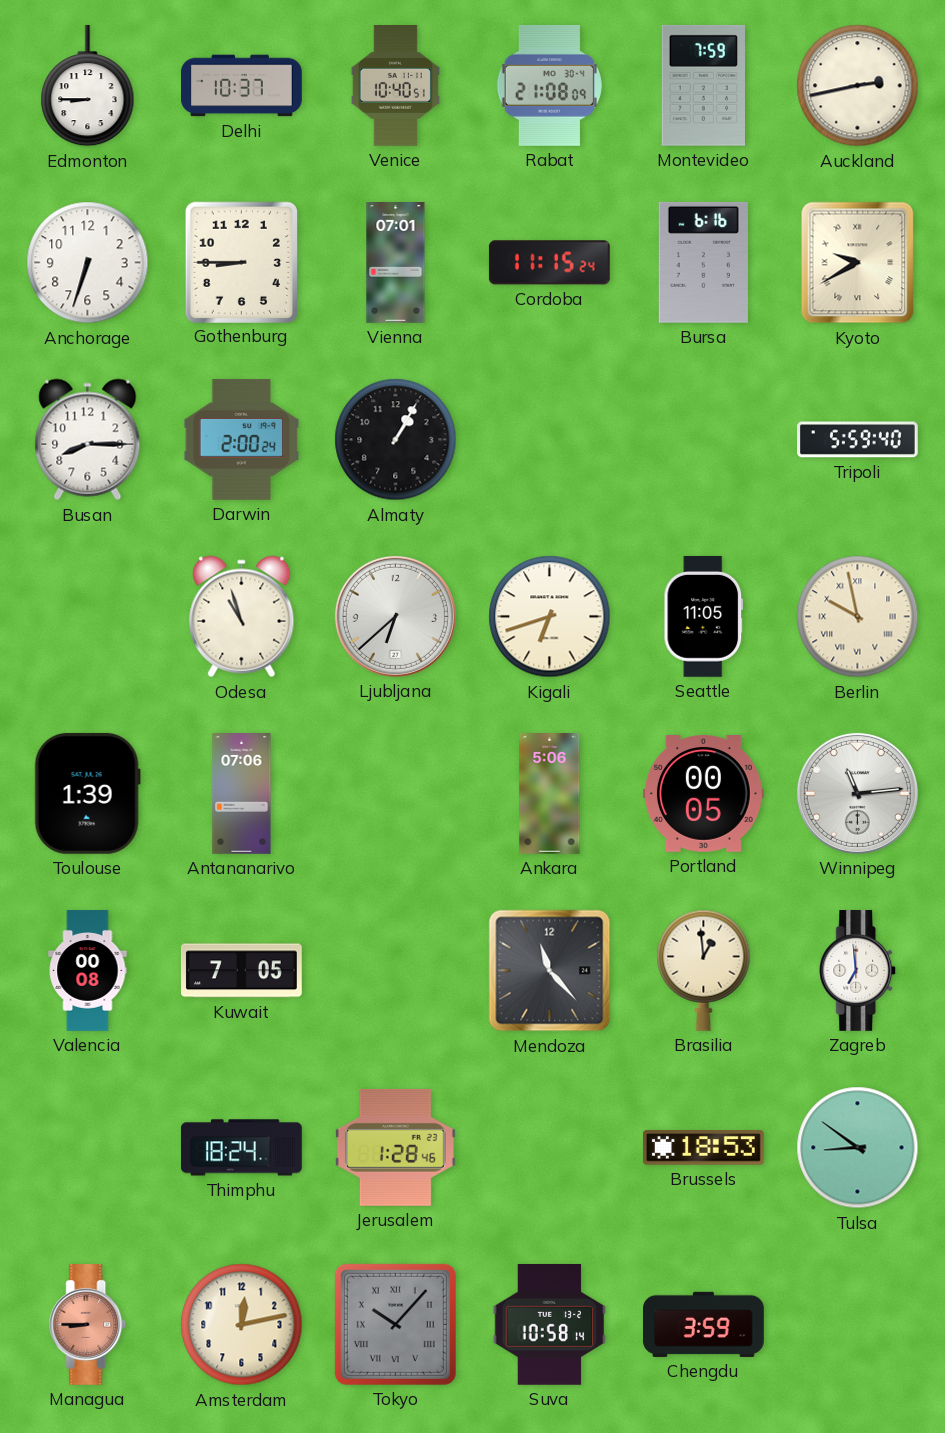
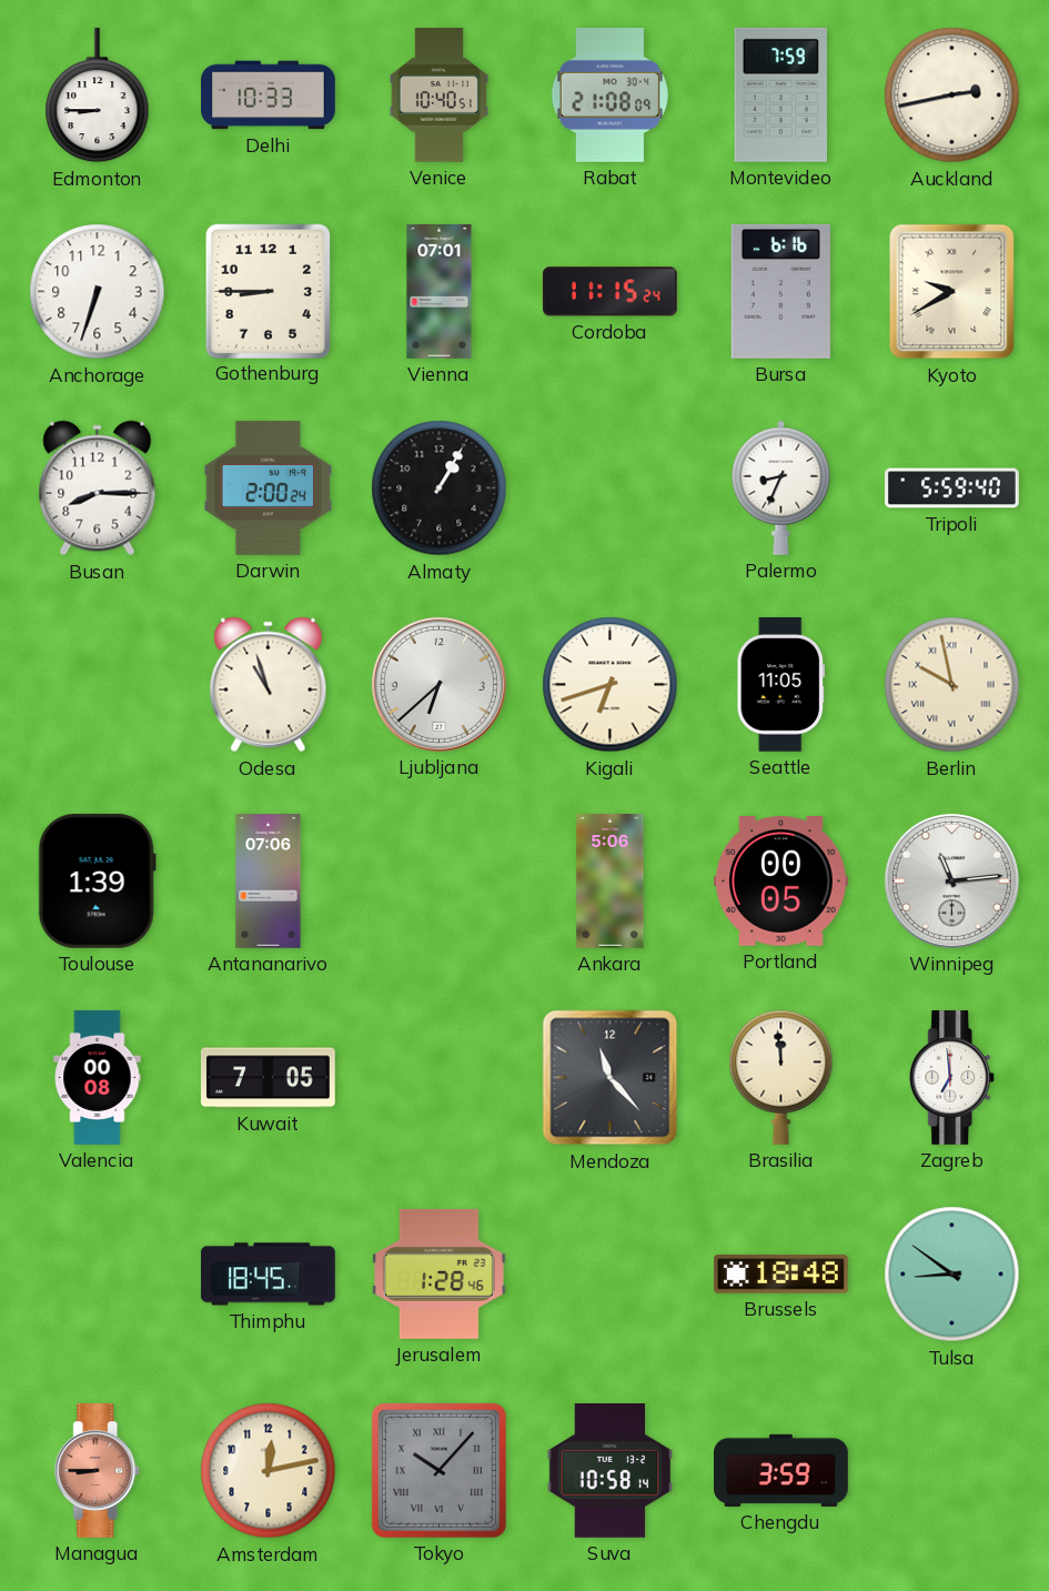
Delhi: 10:37 -> 10:33
Palermo: none -> 8:34
Brasilia: 12:59 -> 11:59
Thimphu: 18:24 -> 18:45
Brussels: 18:53 -> 18:48
